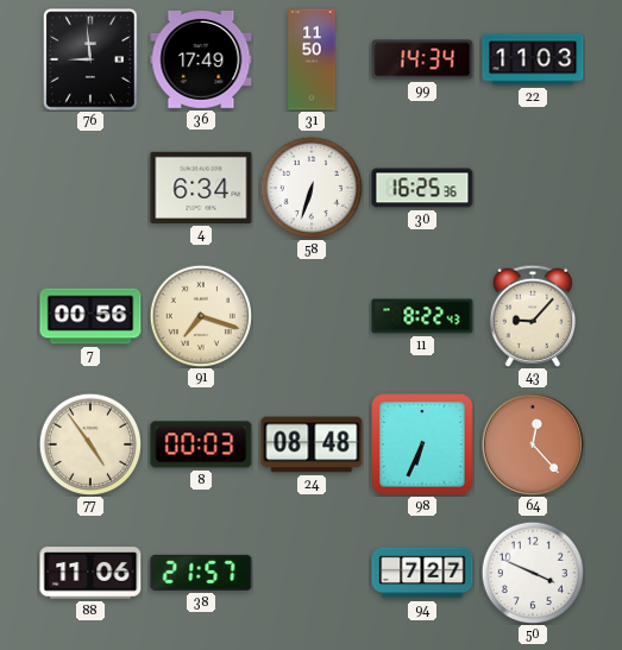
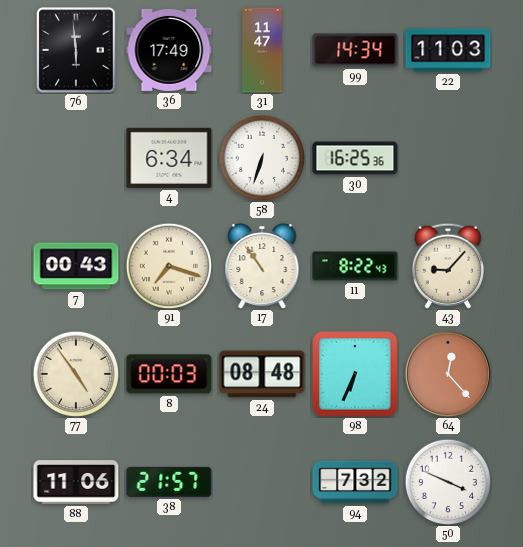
76: 8:59 -> 5:59
31: 11:50 -> 11:47
7: 00:56 -> 00:43
17: none -> 10:54
94: 7:27 -> 7:32
